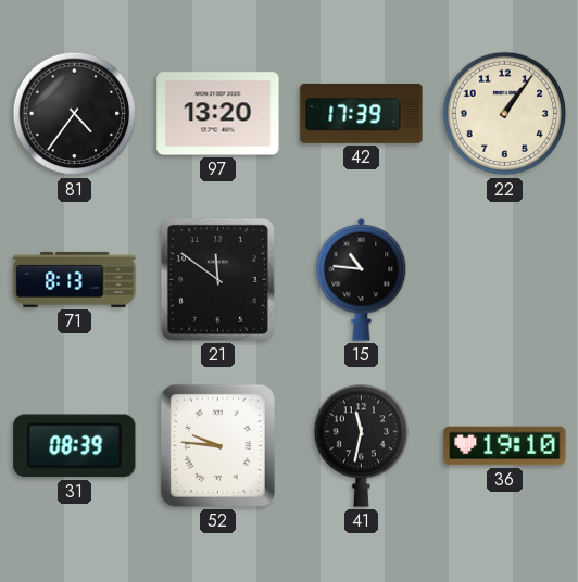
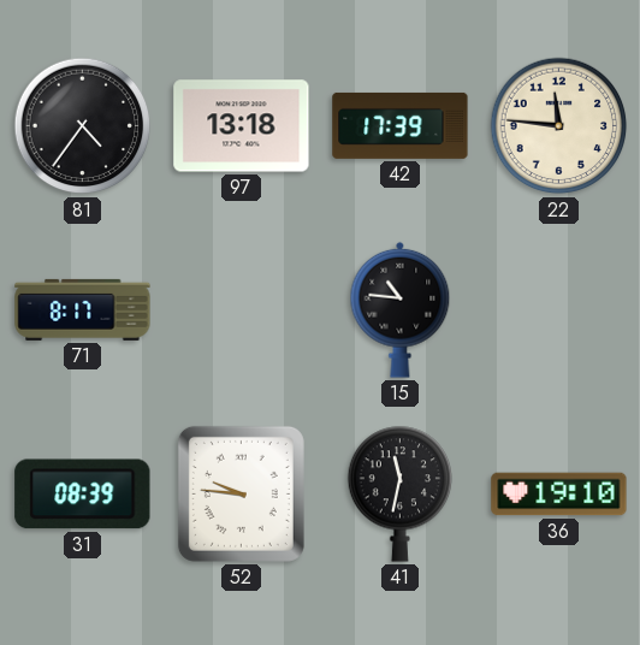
97: 13:20 -> 13:18
22: 1:06 -> 11:46
71: 8:13 -> 8:17
21: 11:51 -> none
